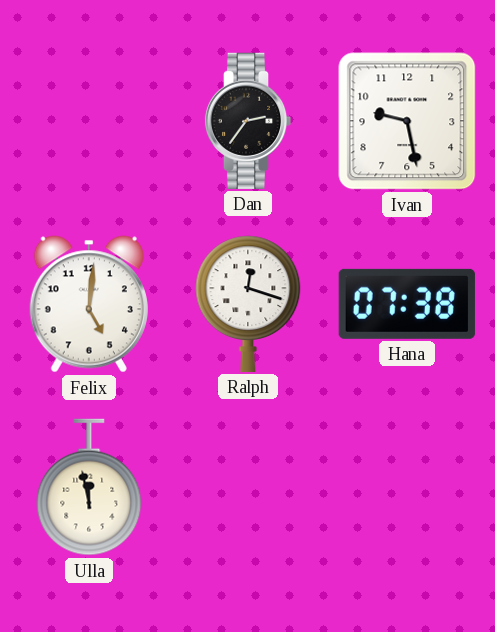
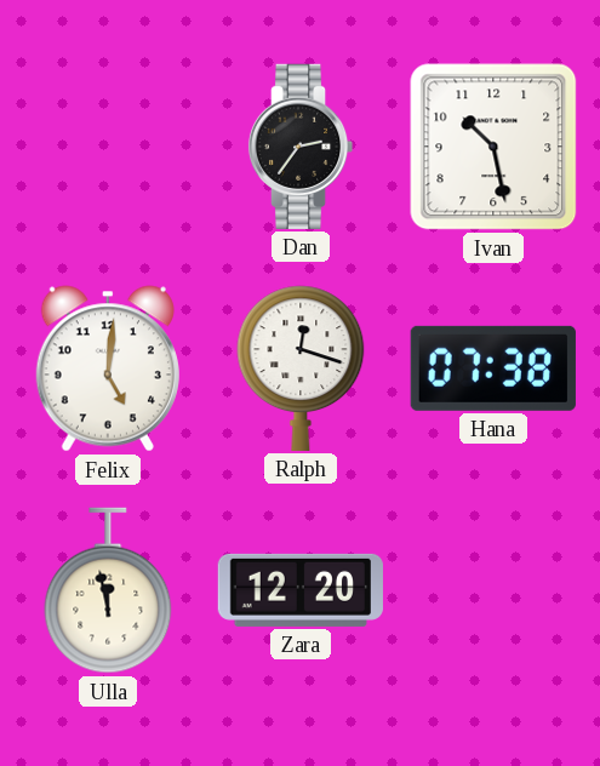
Ivan: 9:28 -> 10:28
Zara: none -> 12:20
